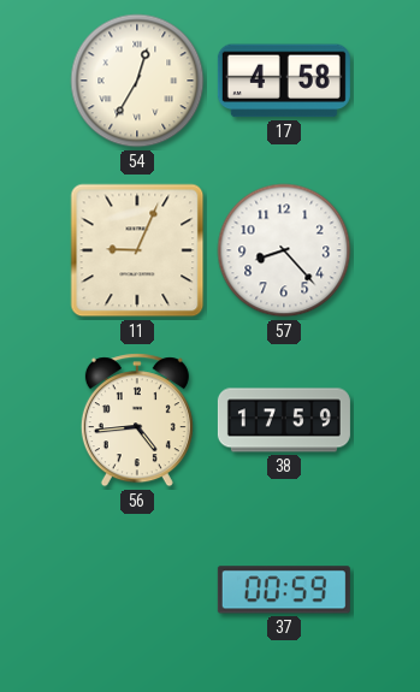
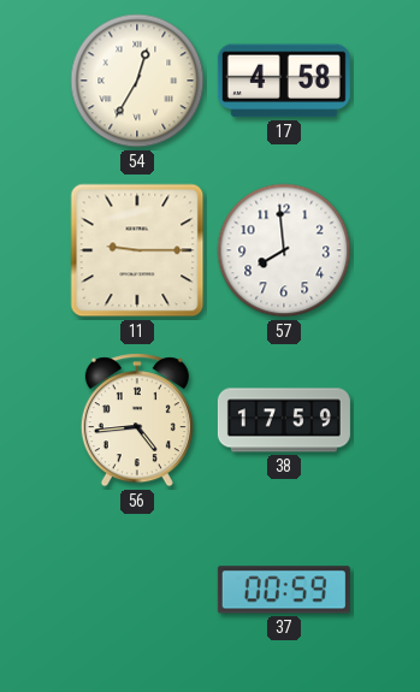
11: 9:04 -> 9:15
57: 8:23 -> 7:59
